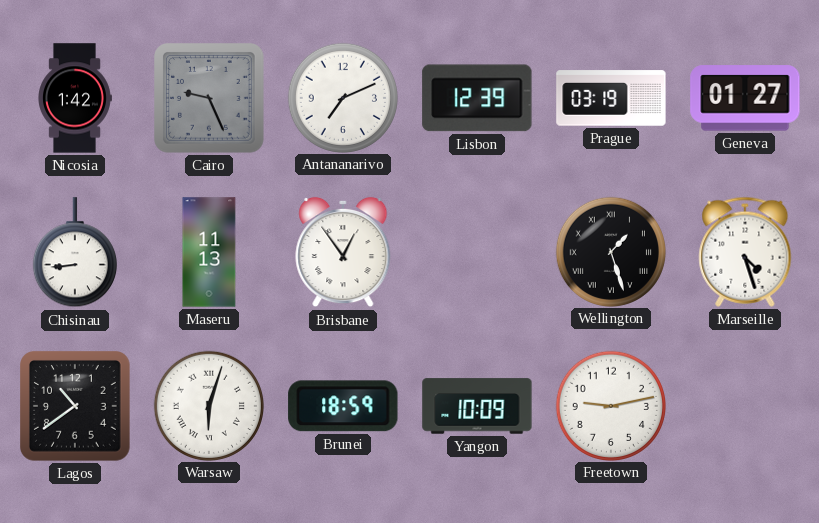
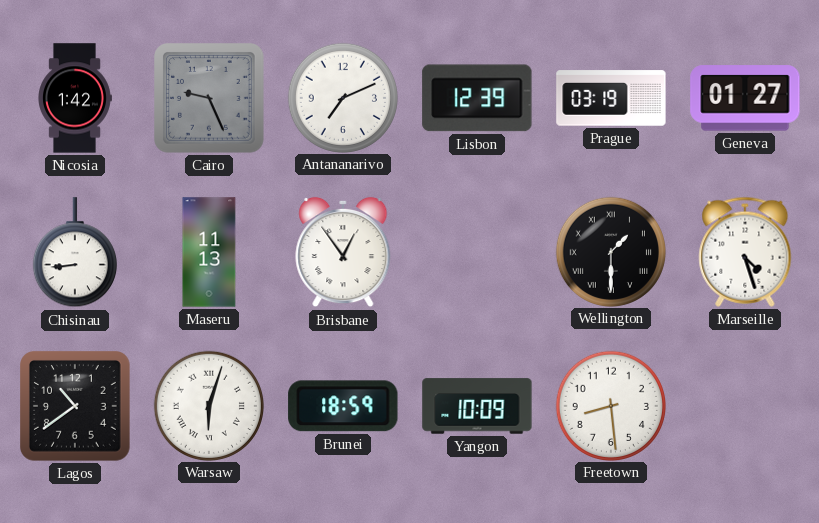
Wellington: 1:27 -> 1:30
Freetown: 9:13 -> 8:29
